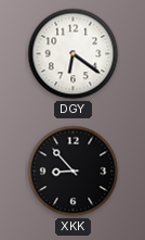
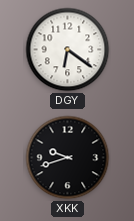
XKK: 8:53 -> 9:42
